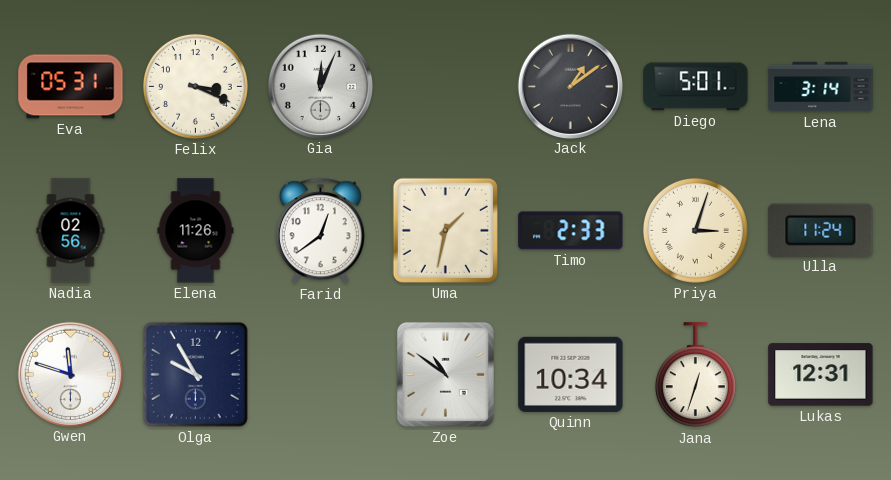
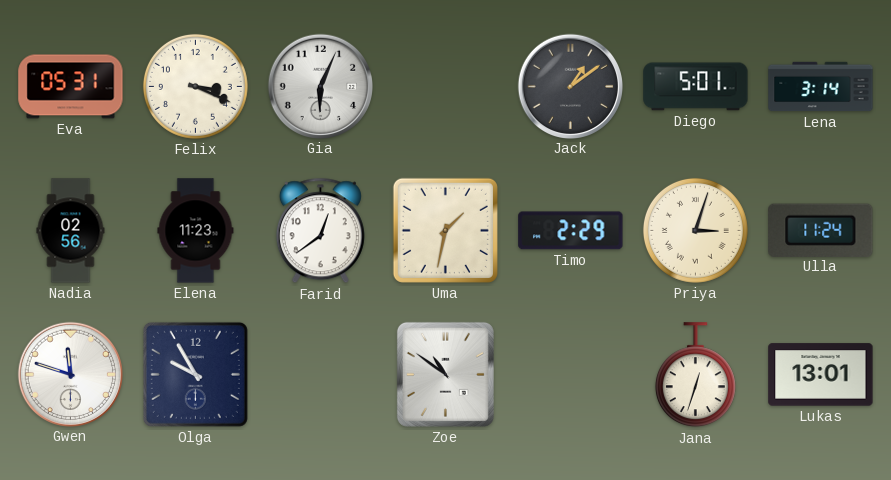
Gia: 12:04 -> 6:04
Elena: 11:26 -> 11:23
Timo: 2:33 -> 2:29
Quinn: 10:34 -> none
Lukas: 12:31 -> 13:01
